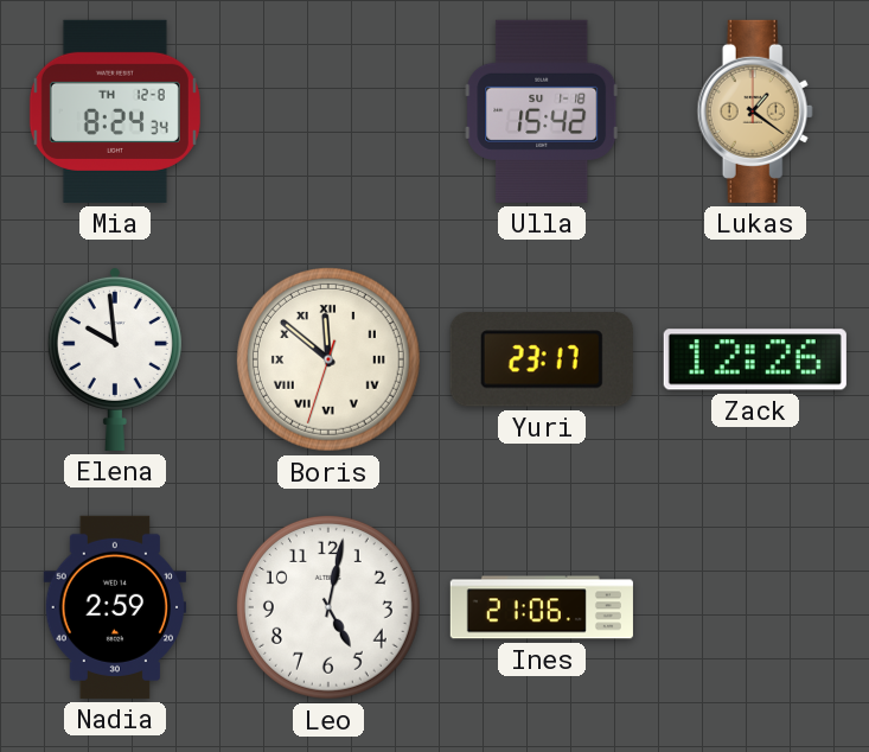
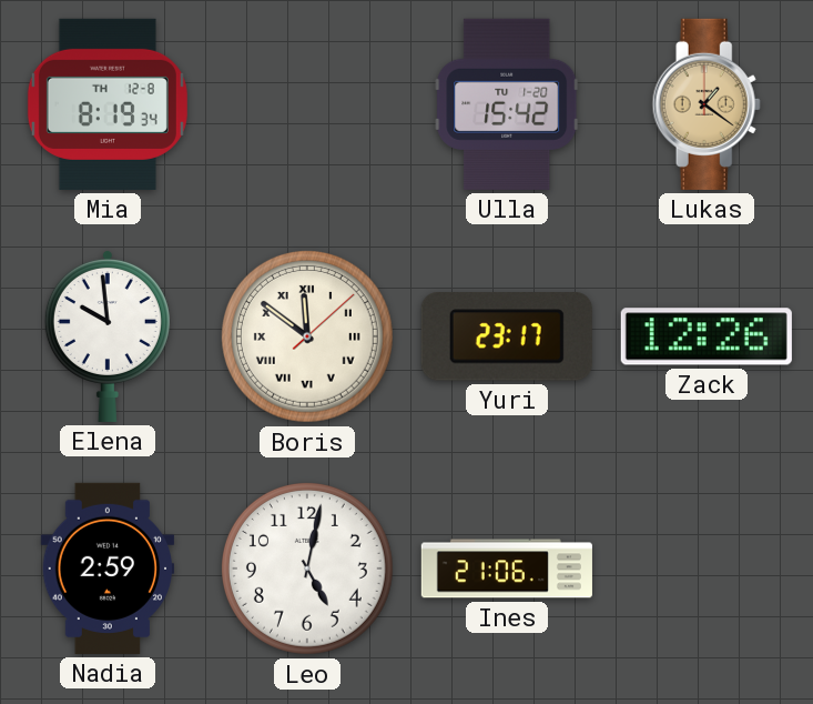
Mia: 8:24 -> 8:19
Ulla date: SU 1-18 -> TU 1-20
Boris: 11:51:33 -> 11:51:08
